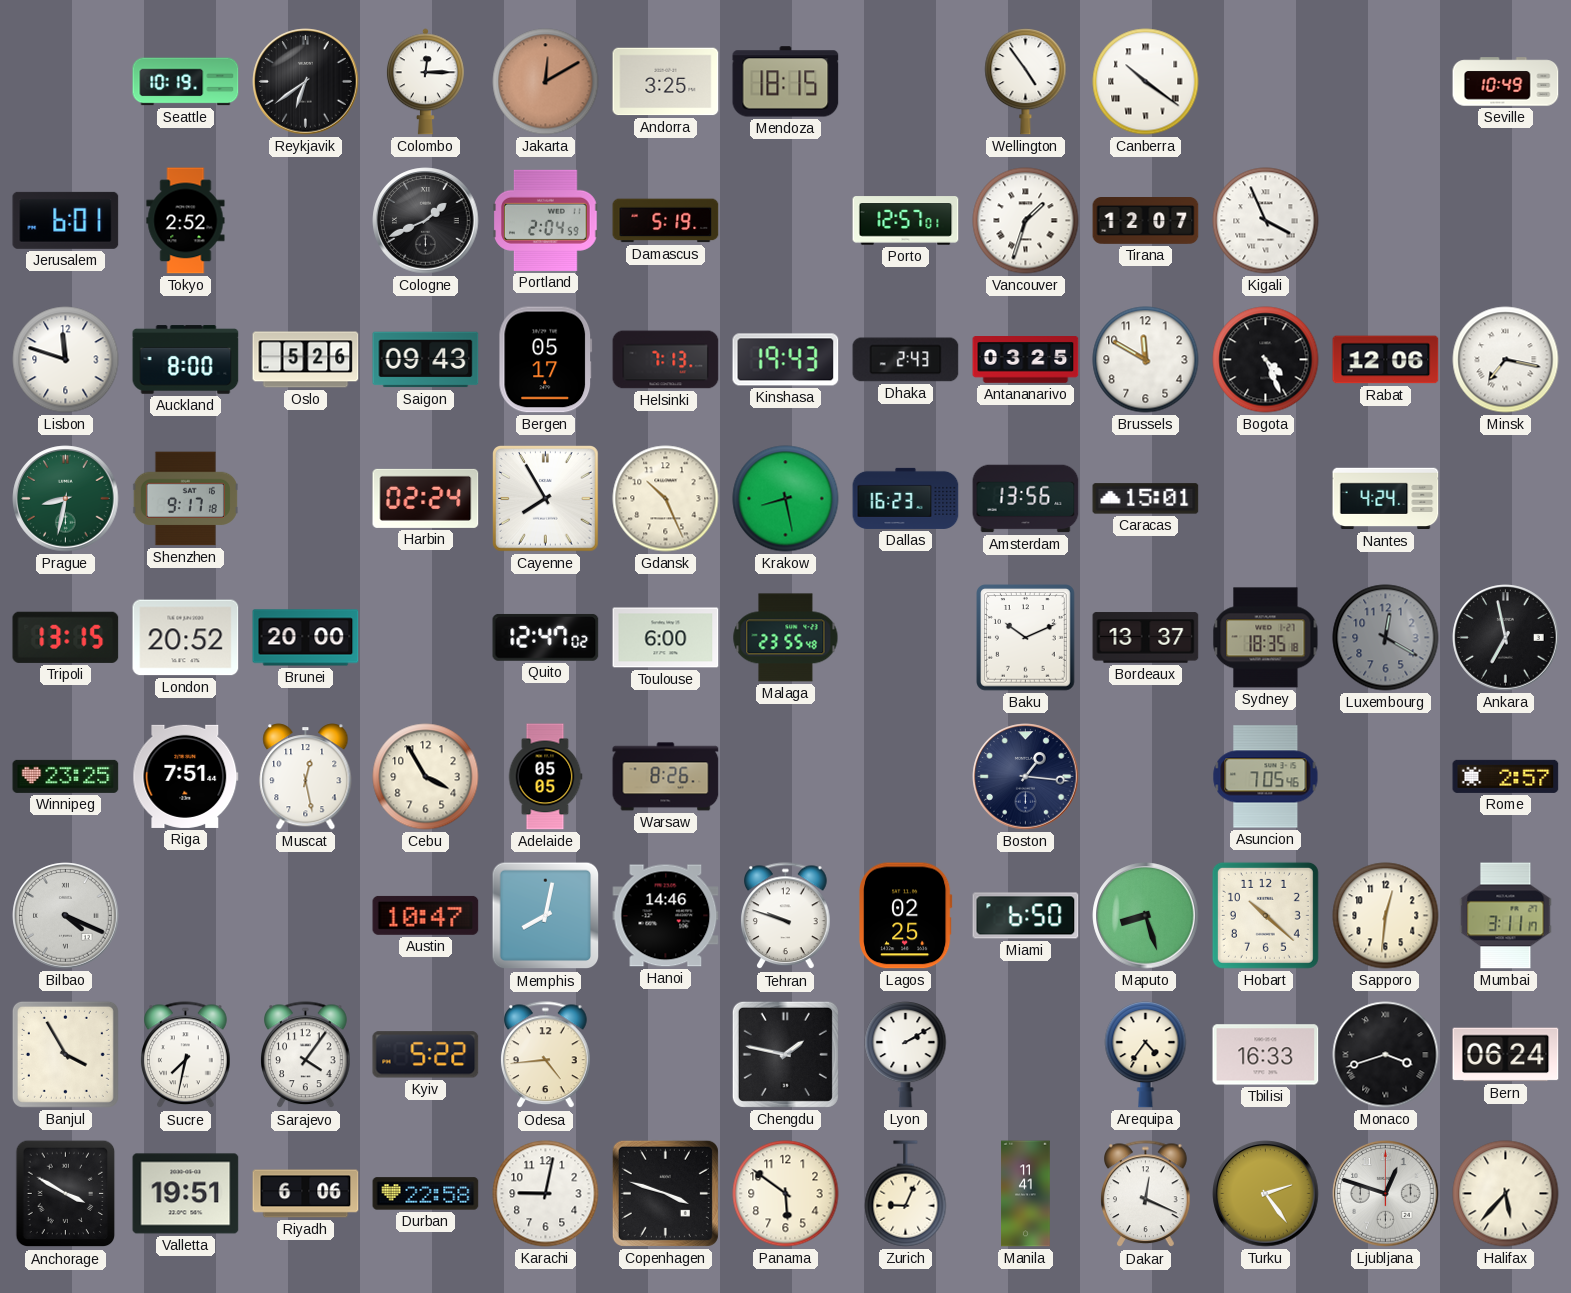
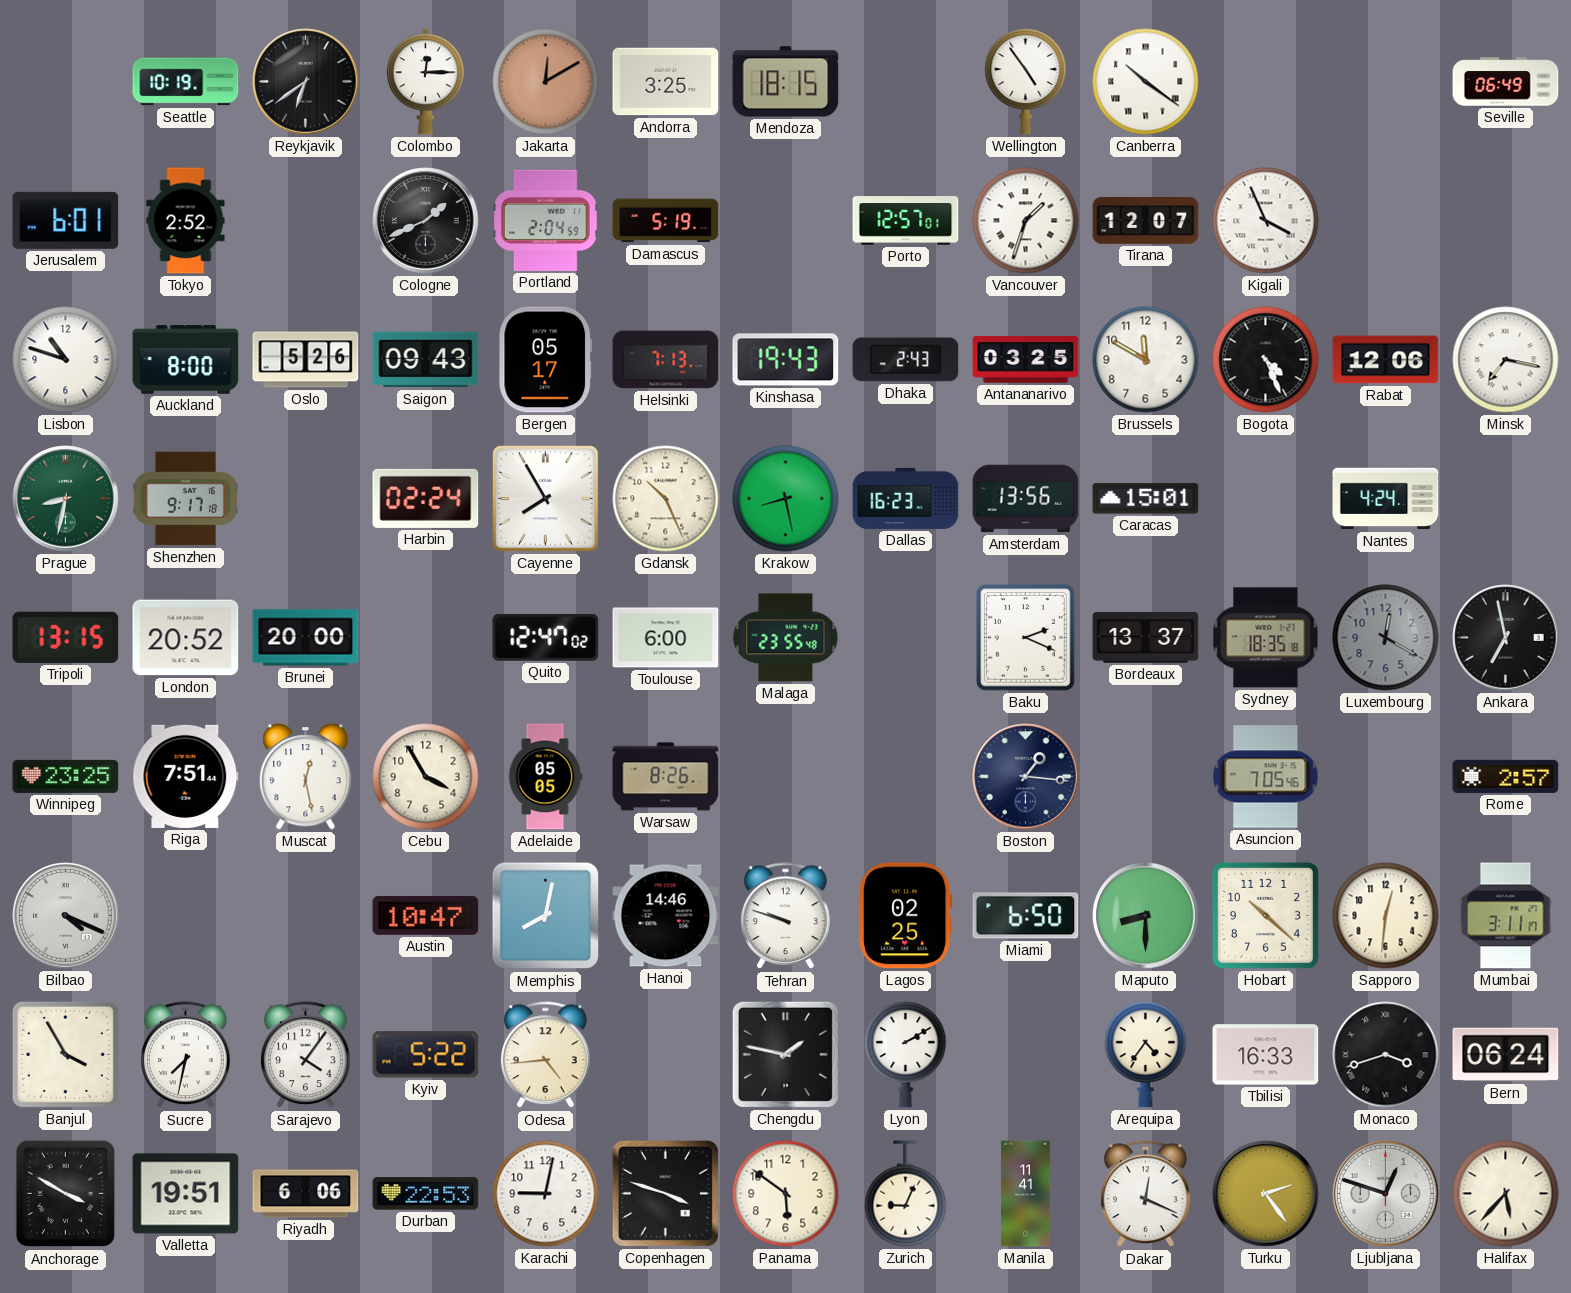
Seville: 10:49 -> 06:49
Lisbon: 11:48 -> 10:48
Baku: 10:11 -> 2:19
Maputo: 8:27 -> 8:30
Durban: 22:58 -> 22:53
